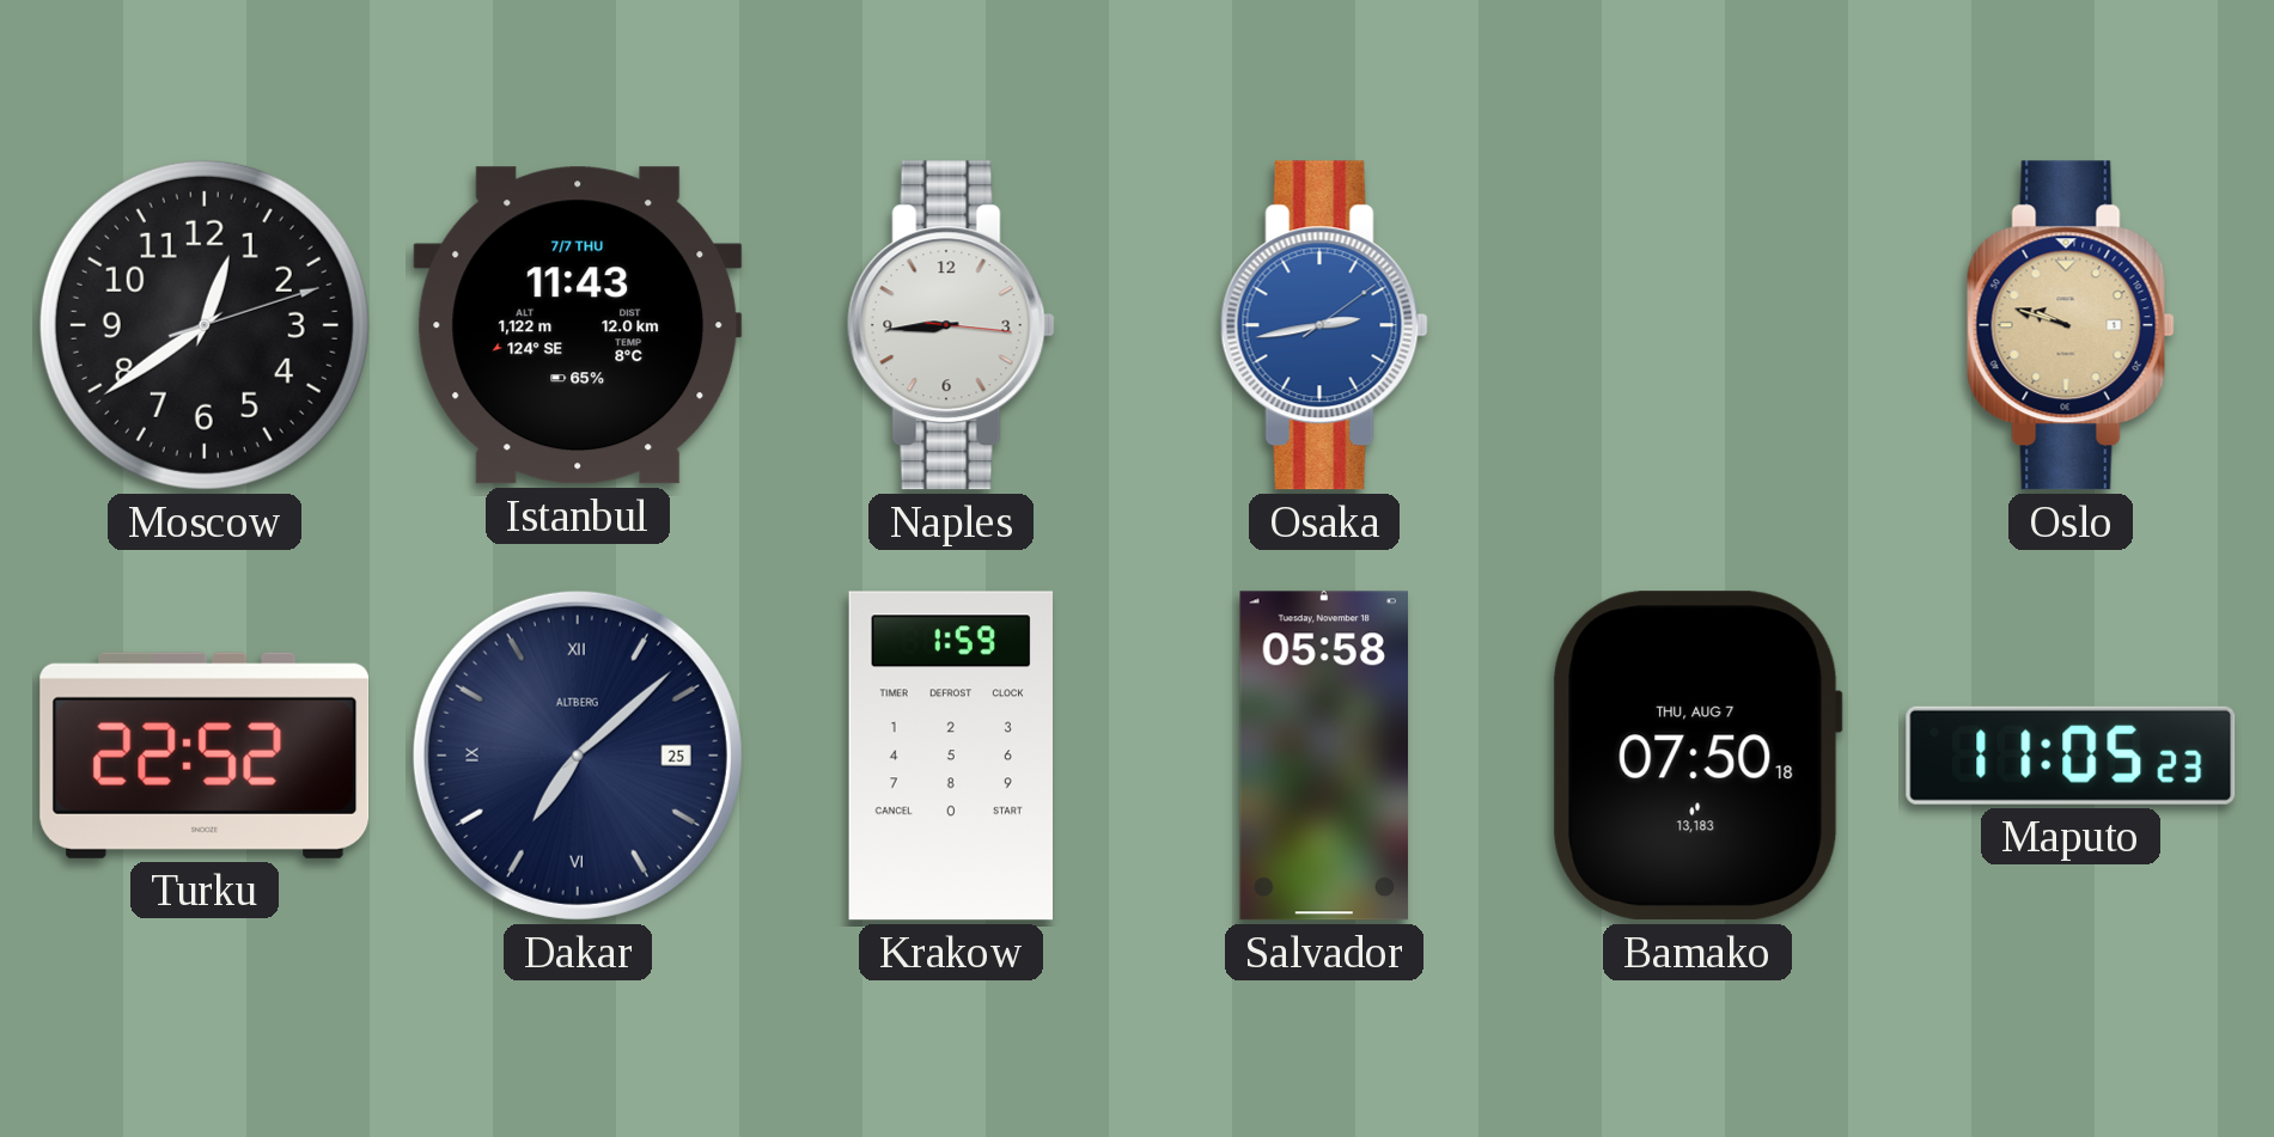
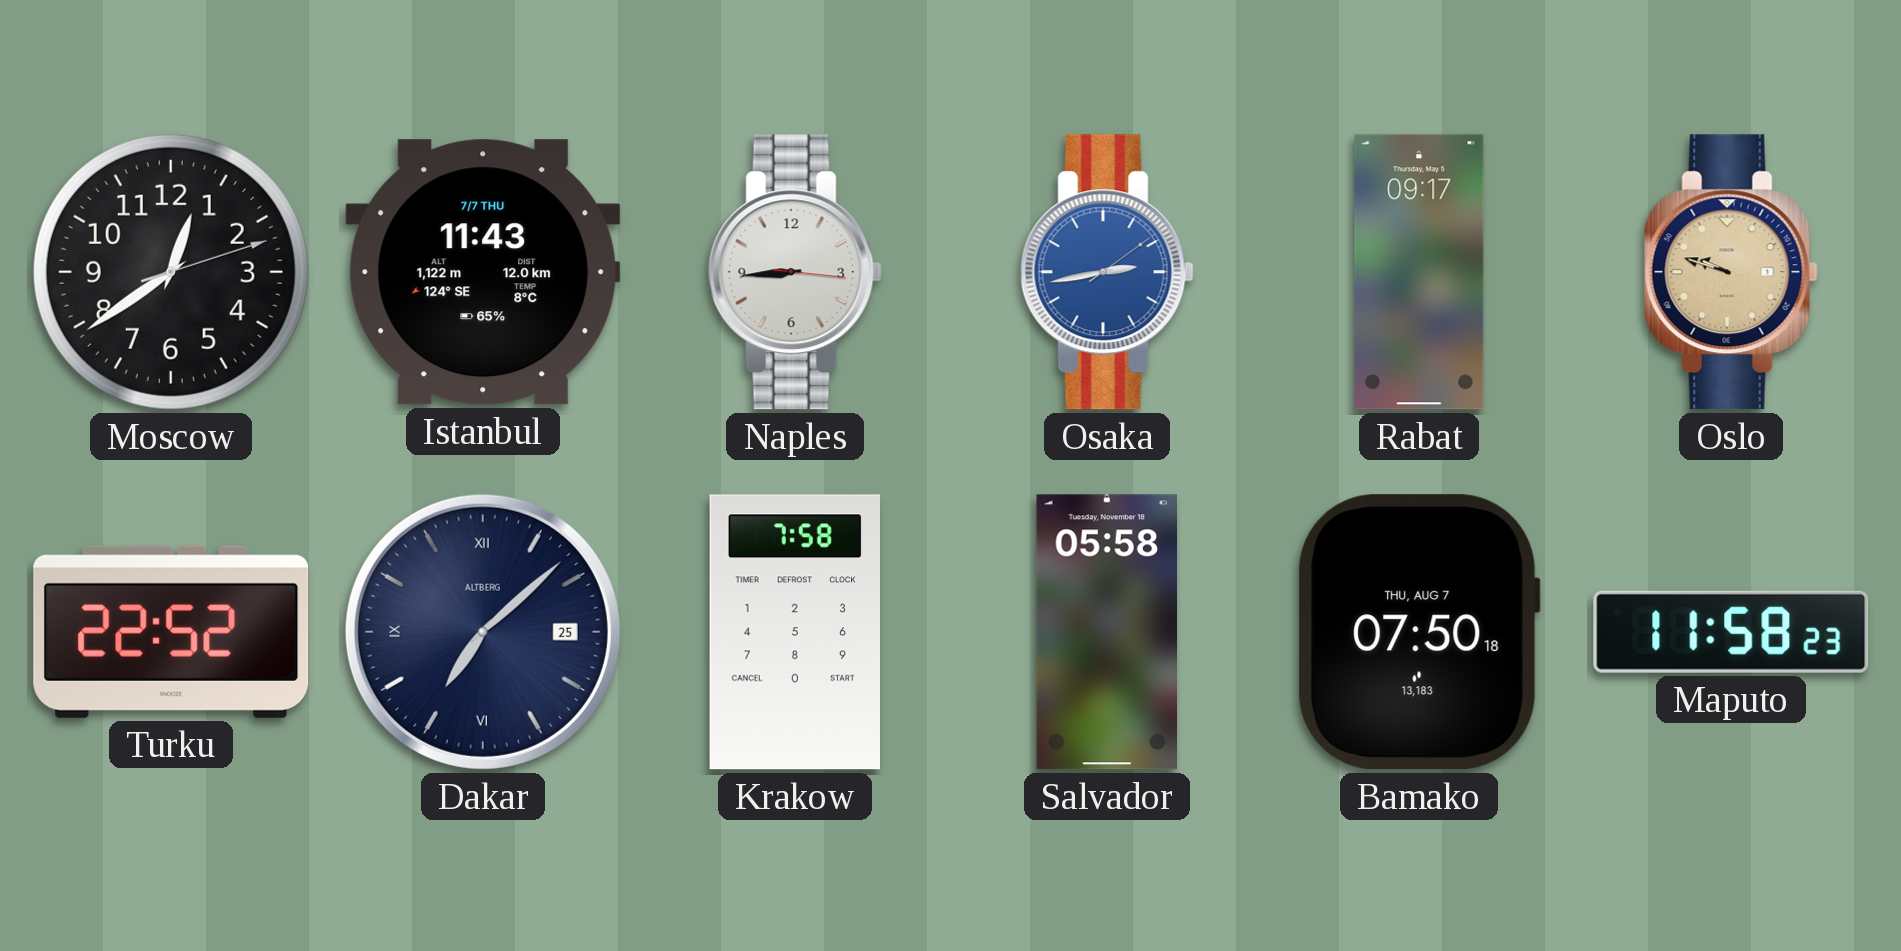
Rabat: none -> 09:17
Krakow: 1:59 -> 7:58
Maputo: 11:05 -> 11:58
